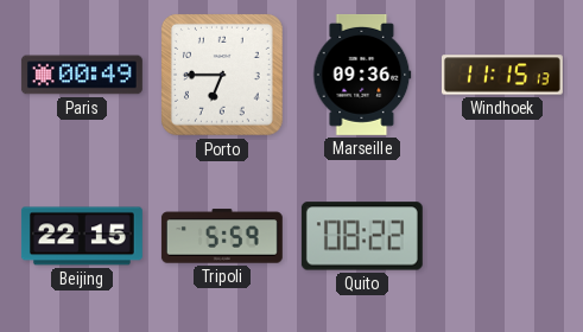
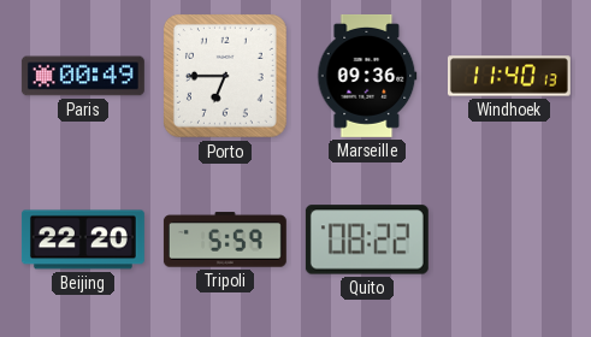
Windhoek: 11:15 -> 11:40
Beijing: 22:15 -> 22:20
